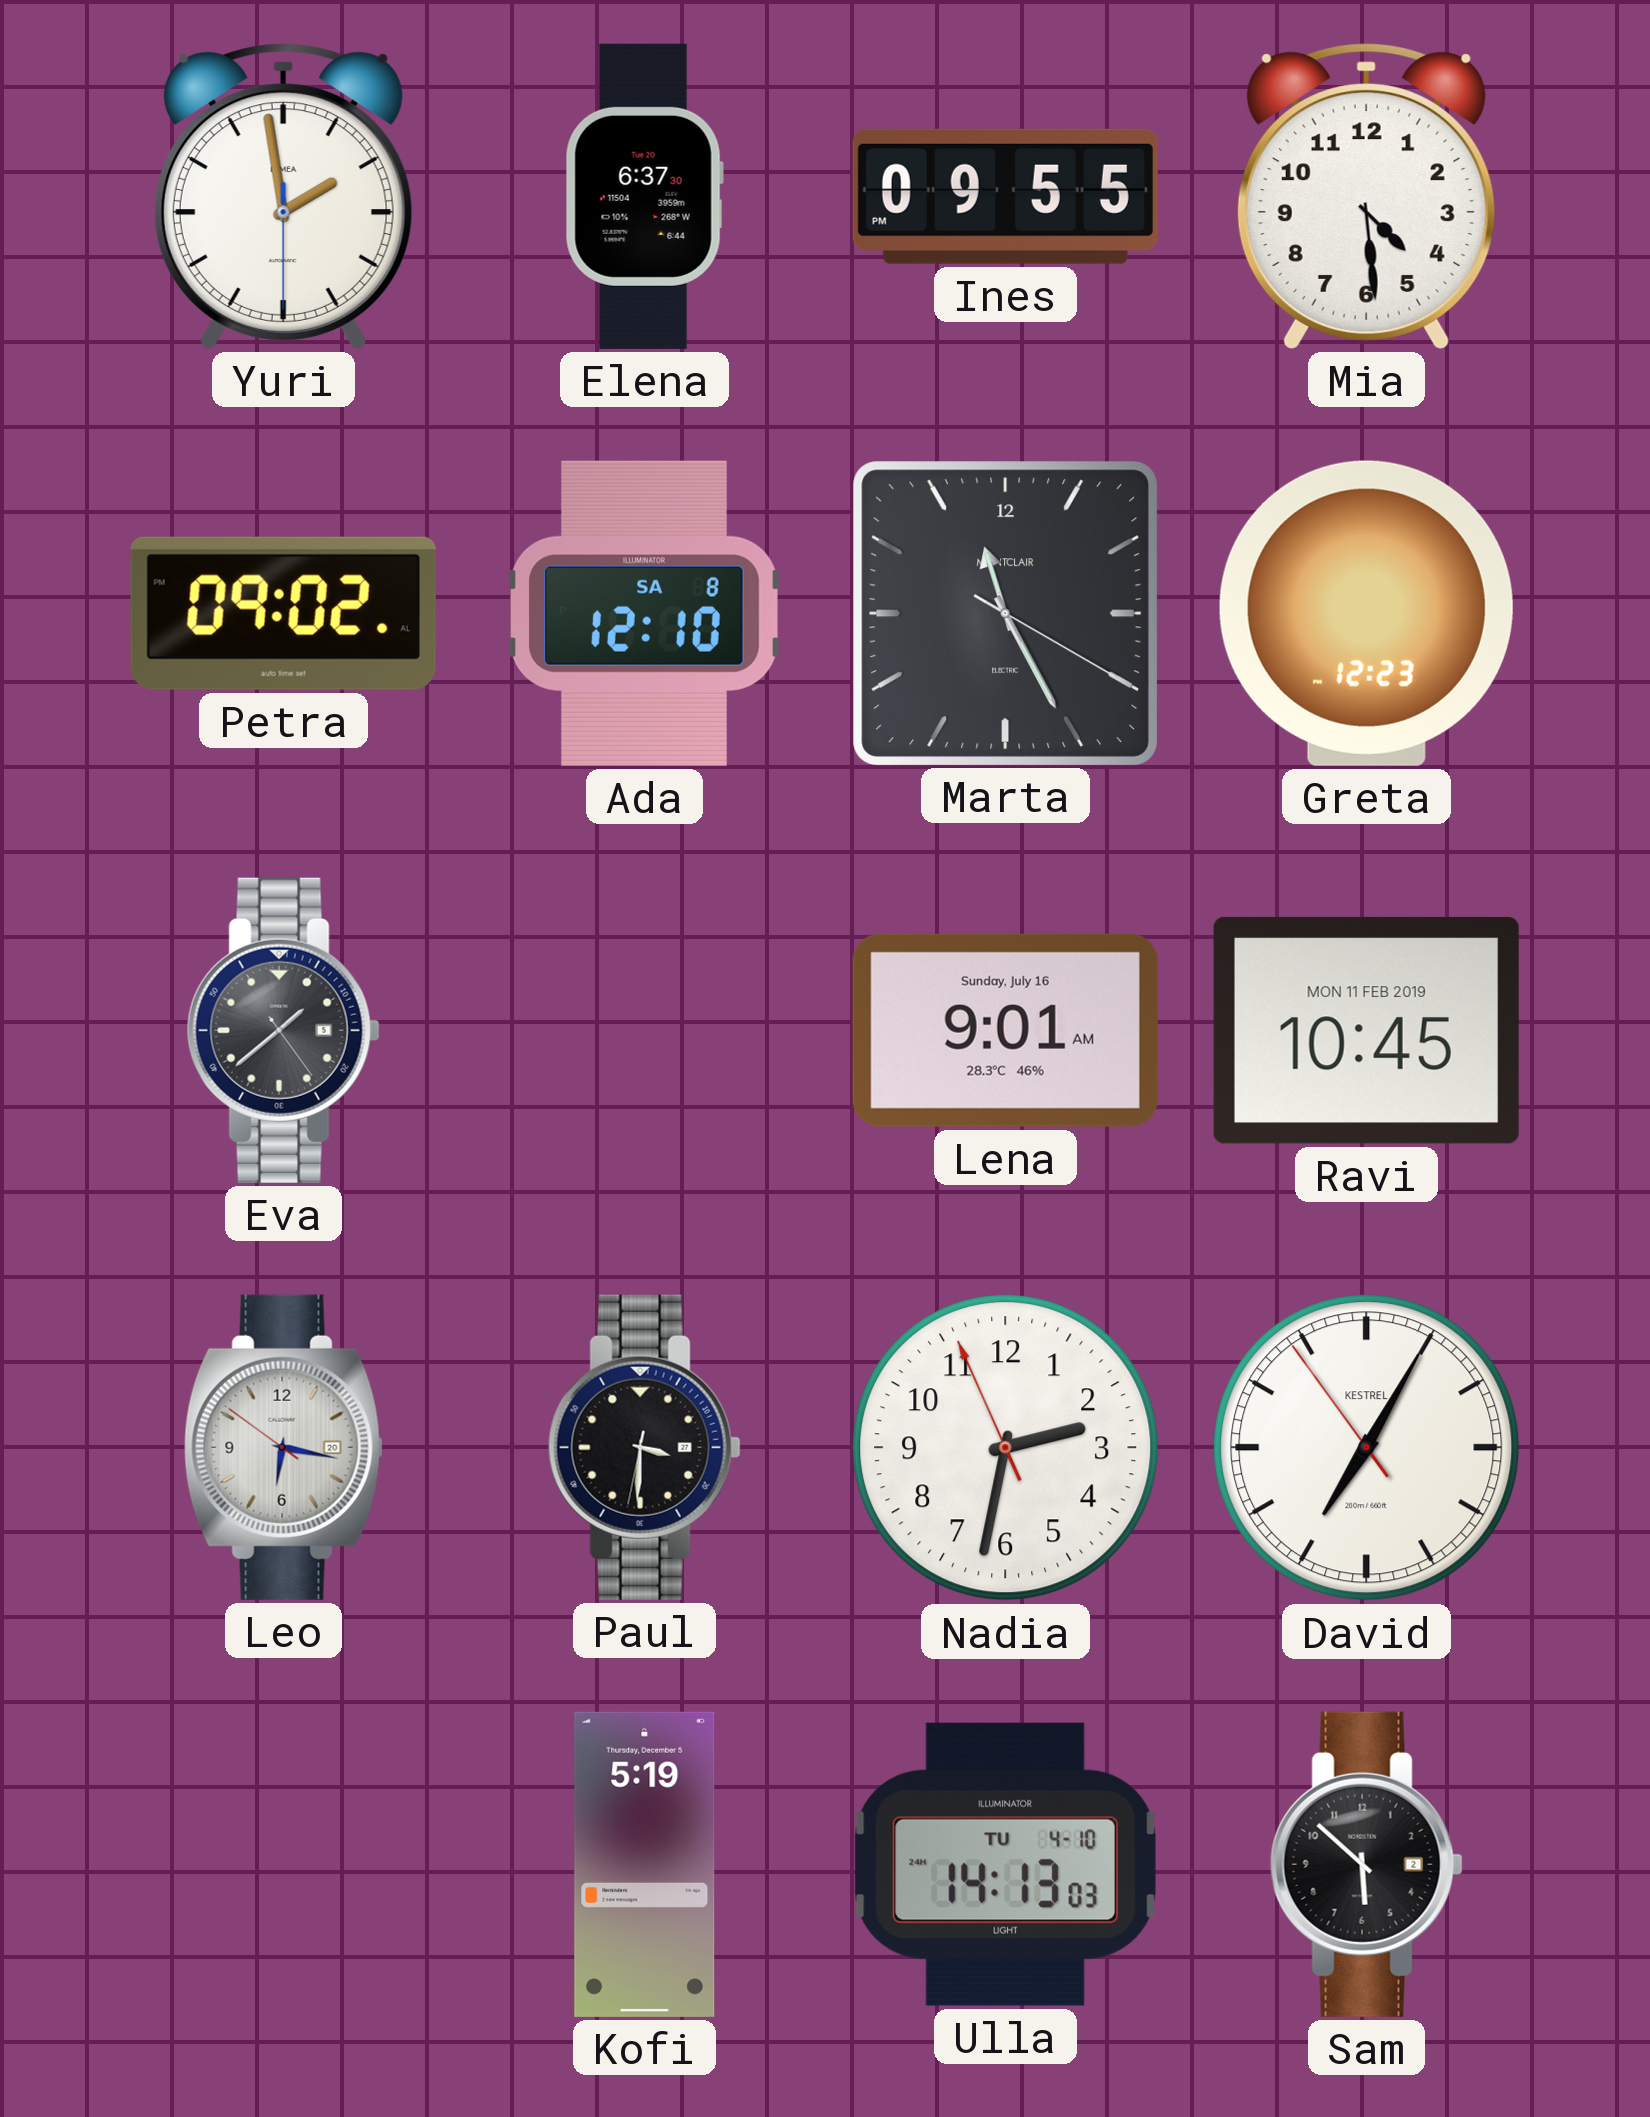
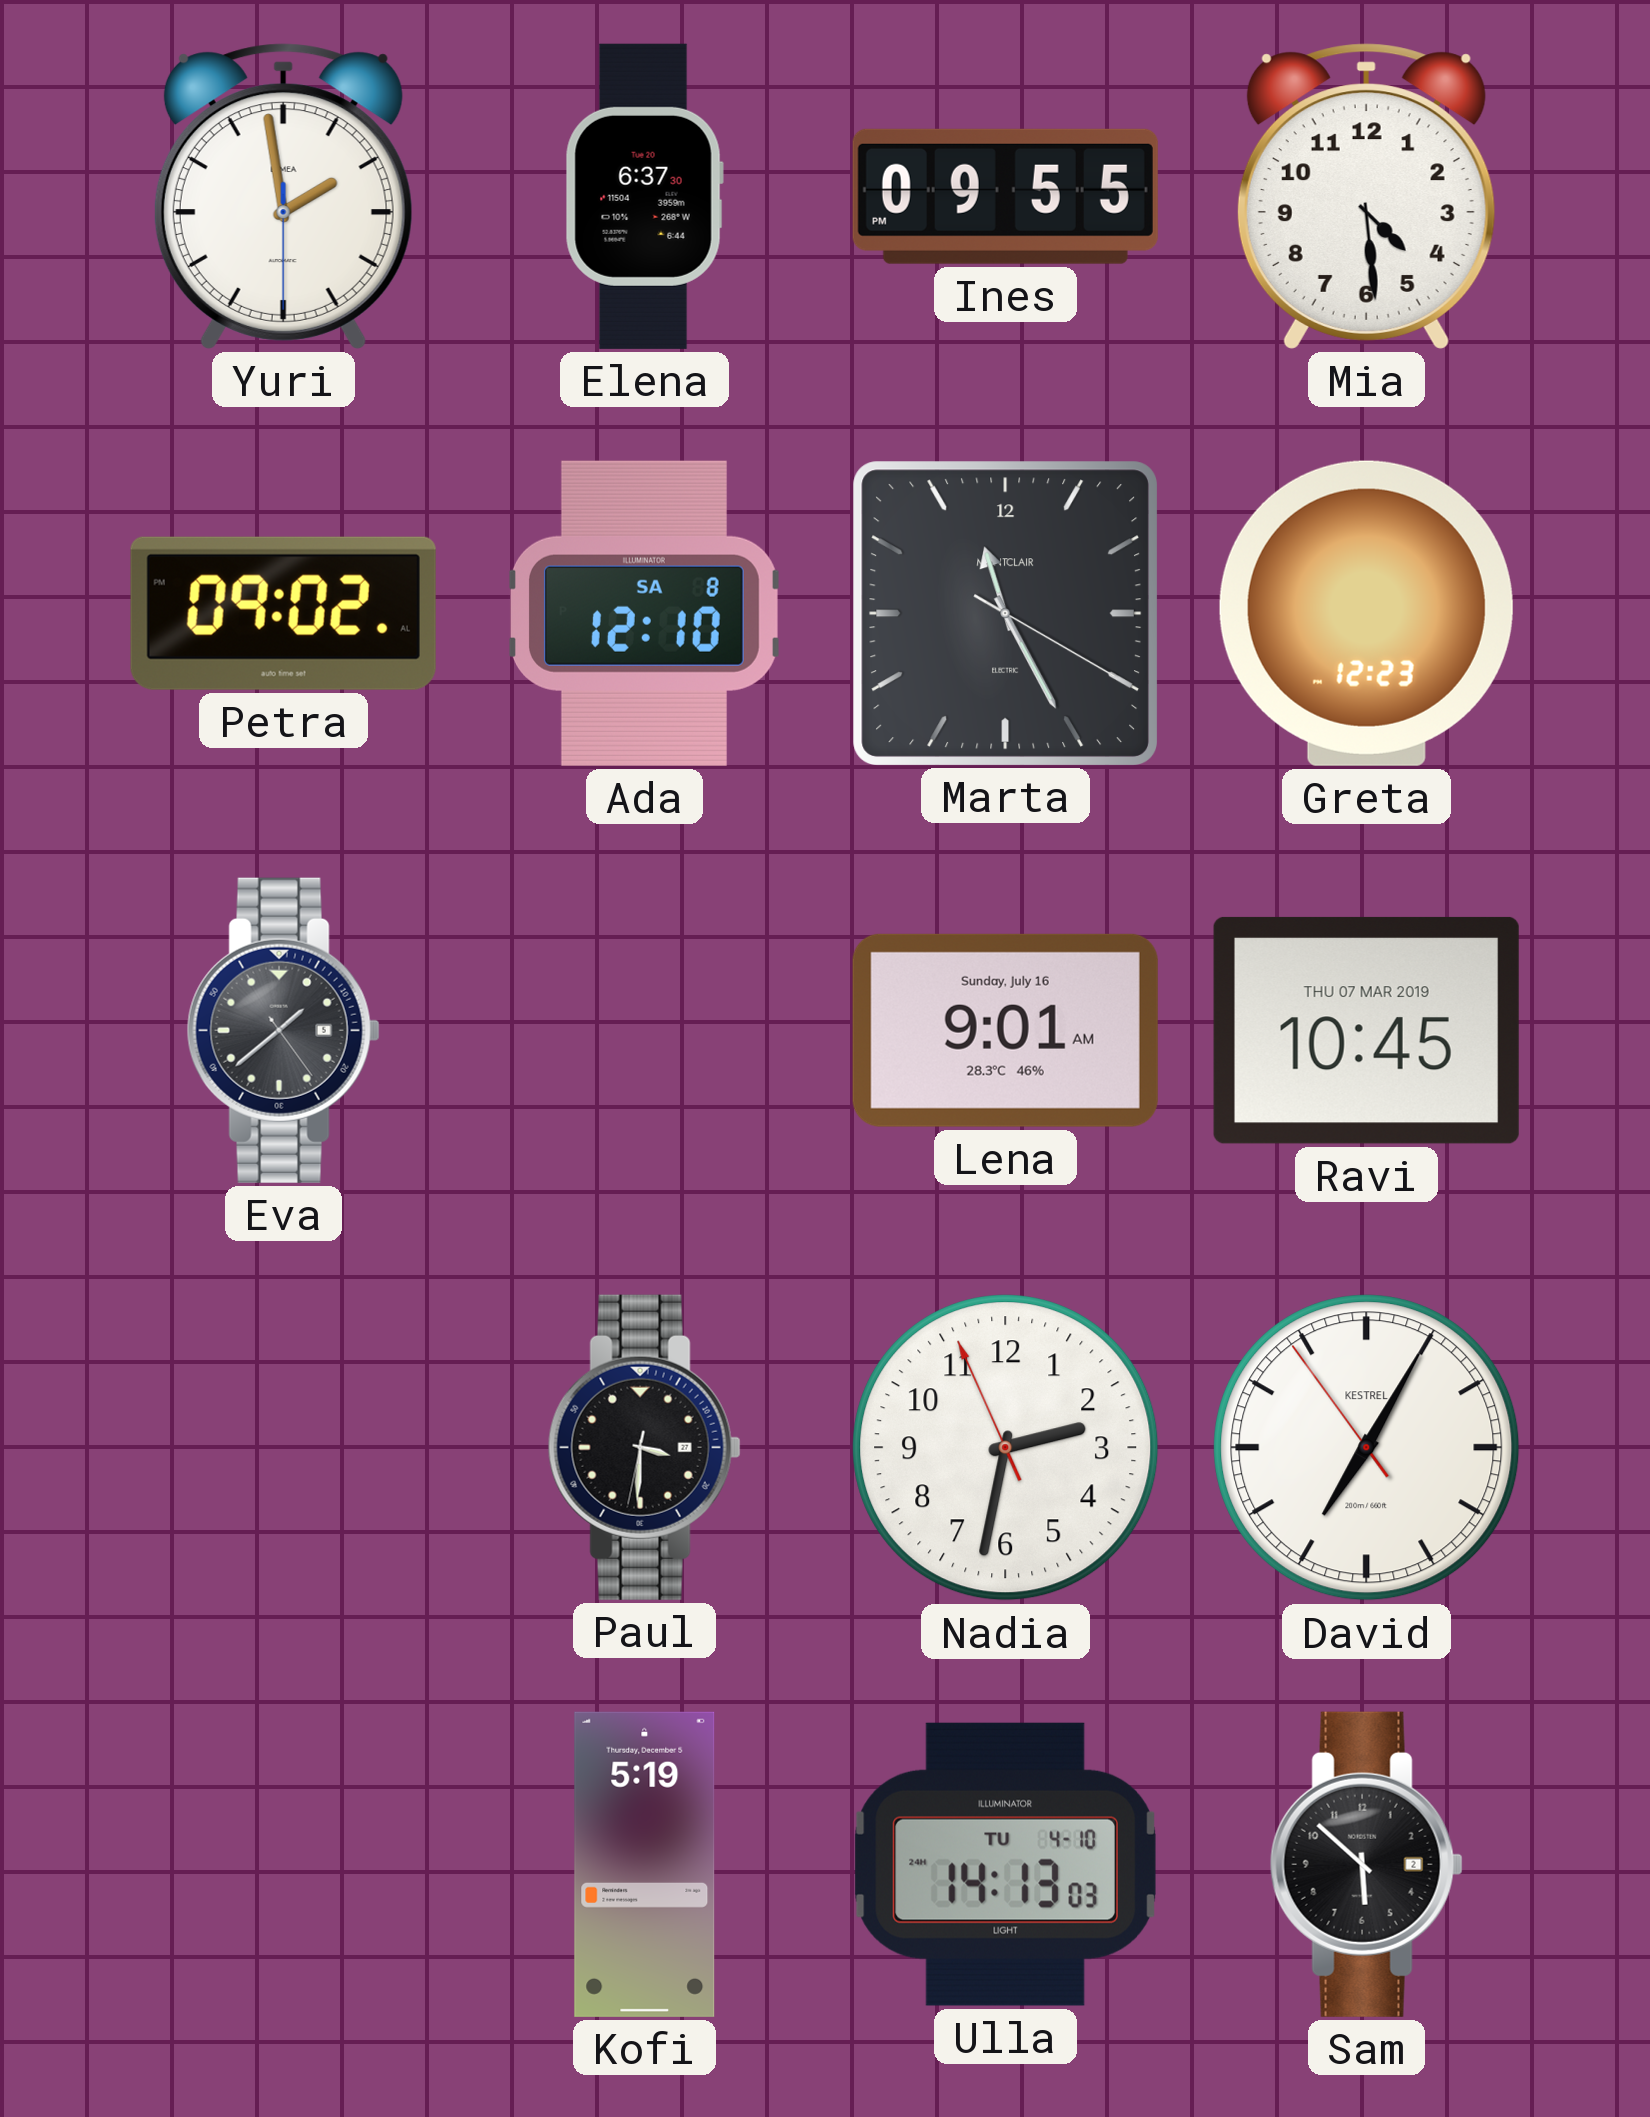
Ravi date: MON 11 FEB 2019 -> THU 07 MAR 2019
Leo: 6:16 -> none
